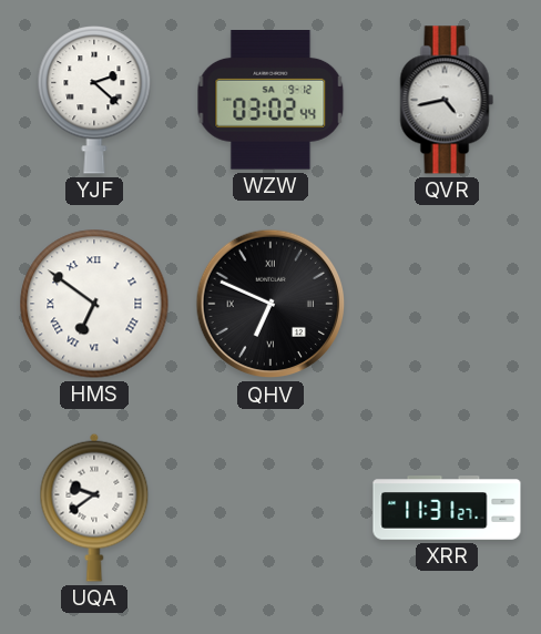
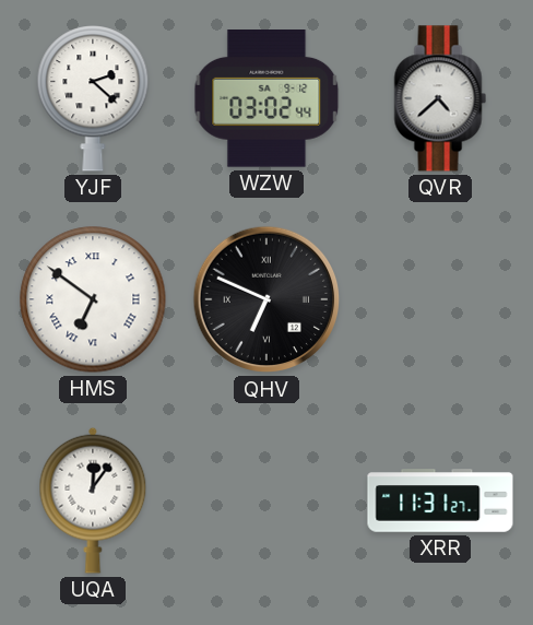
QVR: 4:43 -> 4:38
UQA: 9:39 -> 12:06
